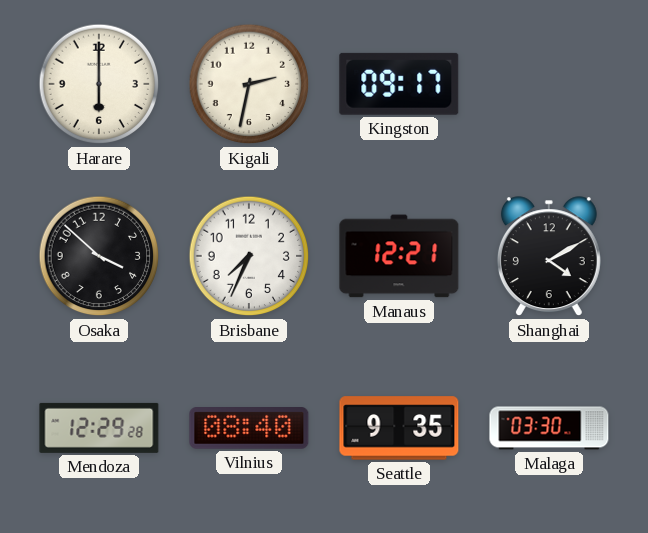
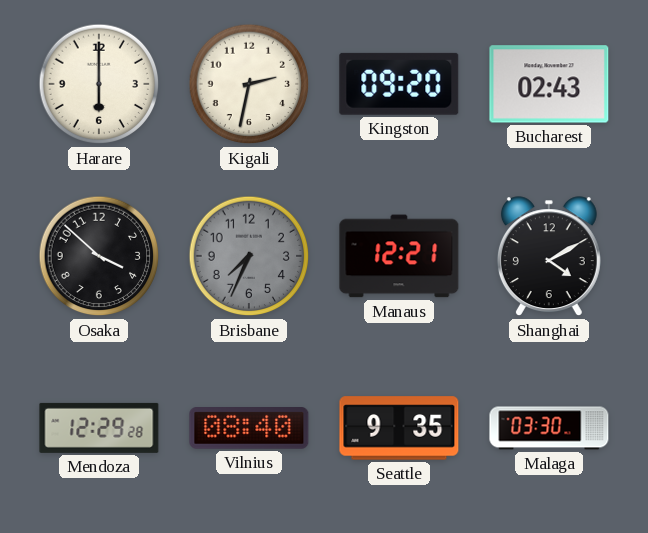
Kingston: 09:17 -> 09:20
Bucharest: none -> 02:43
Brisbane dial: white -> grey
